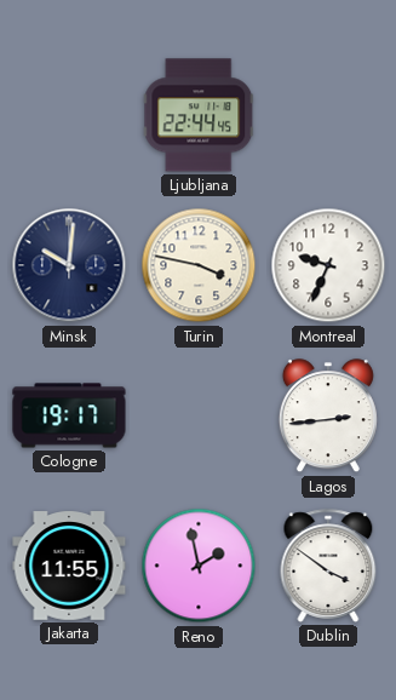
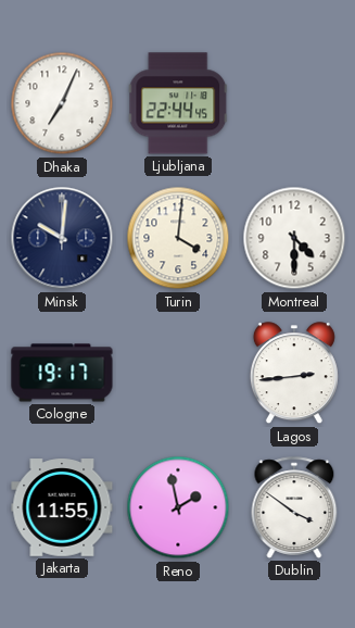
Dhaka: none -> 7:04
Turin: 3:47 -> 4:01
Montreal: 9:34 -> 4:30
